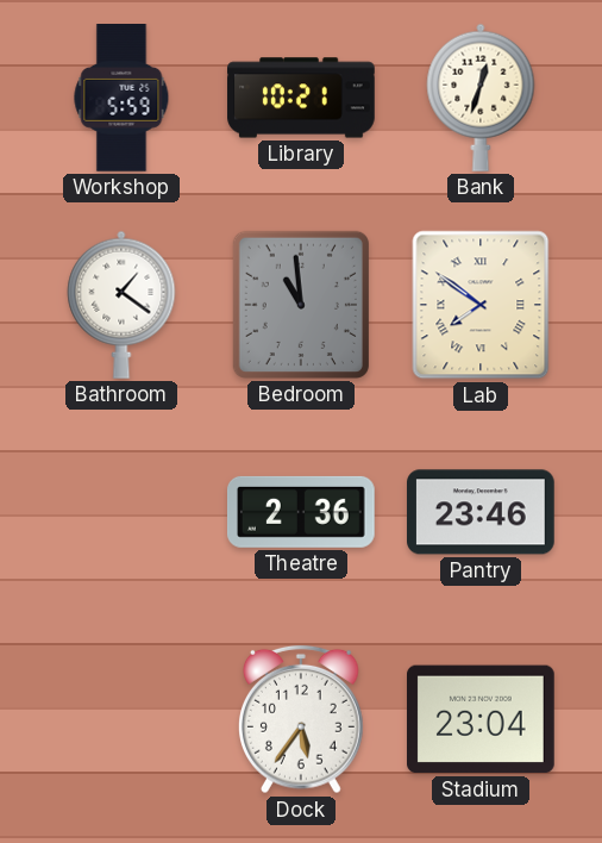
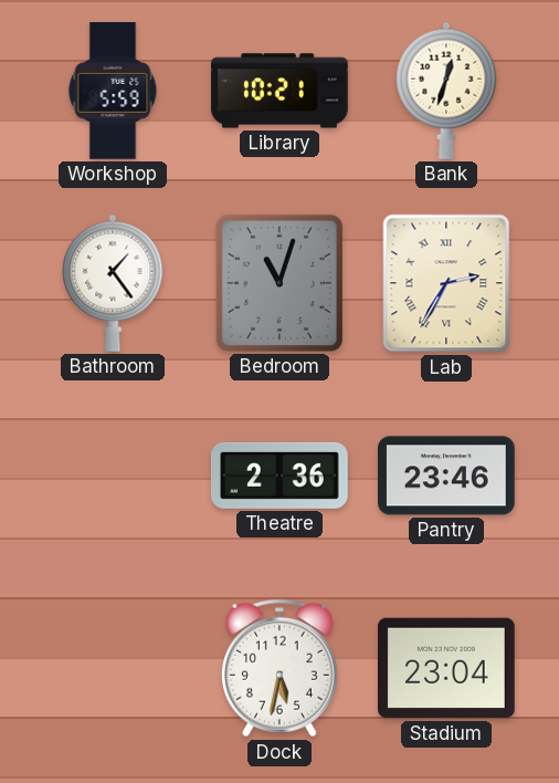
Bathroom: 1:21 -> 1:24
Bedroom: 10:59 -> 11:03
Lab: 7:51 -> 2:35
Dock: 5:36 -> 5:32
